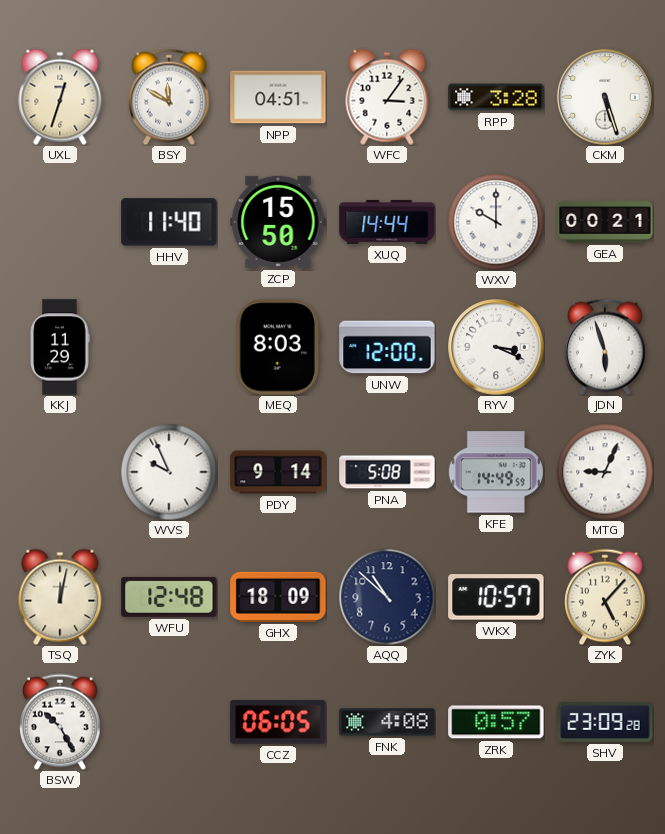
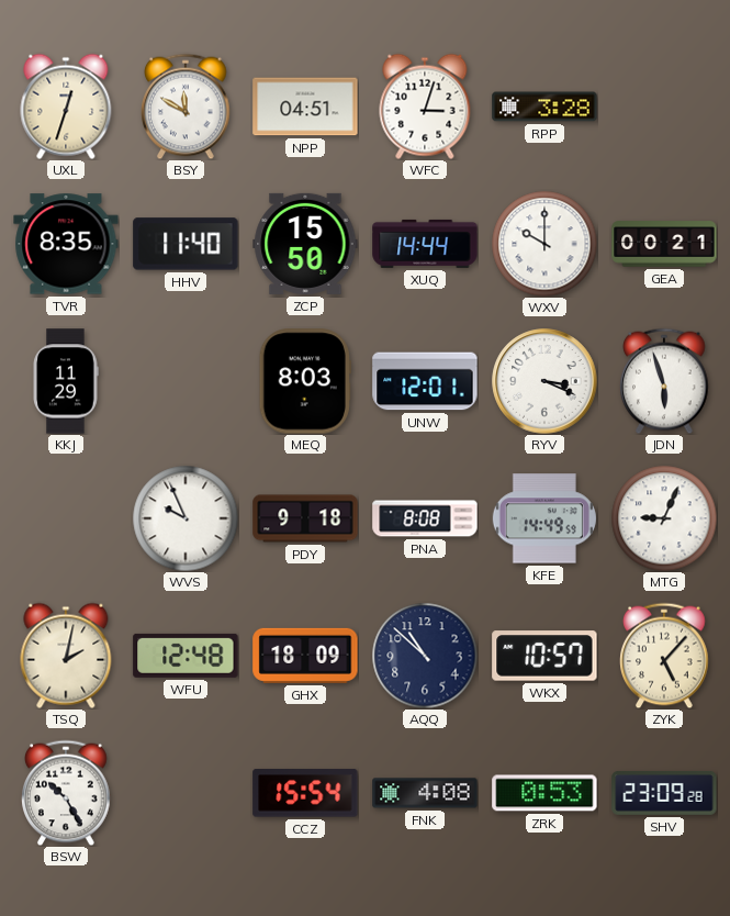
WFC: 3:06 -> 3:03
CKM: 5:27 -> none
TVR: none -> 8:35
UNW: 12:00 -> 12:01
PDY: 9:14 -> 9:18
PNA: 5:08 -> 8:08
TSQ: 12:02 -> 2:02
CCZ: 06:05 -> 15:54
ZRK: 0:57 -> 0:53
